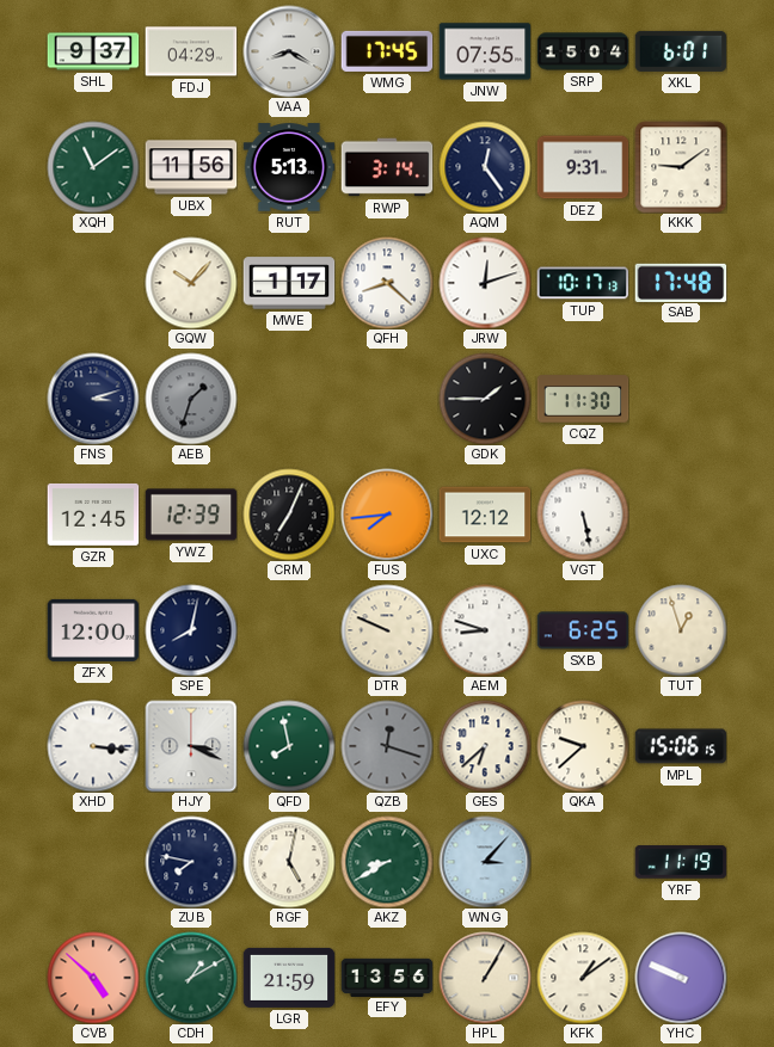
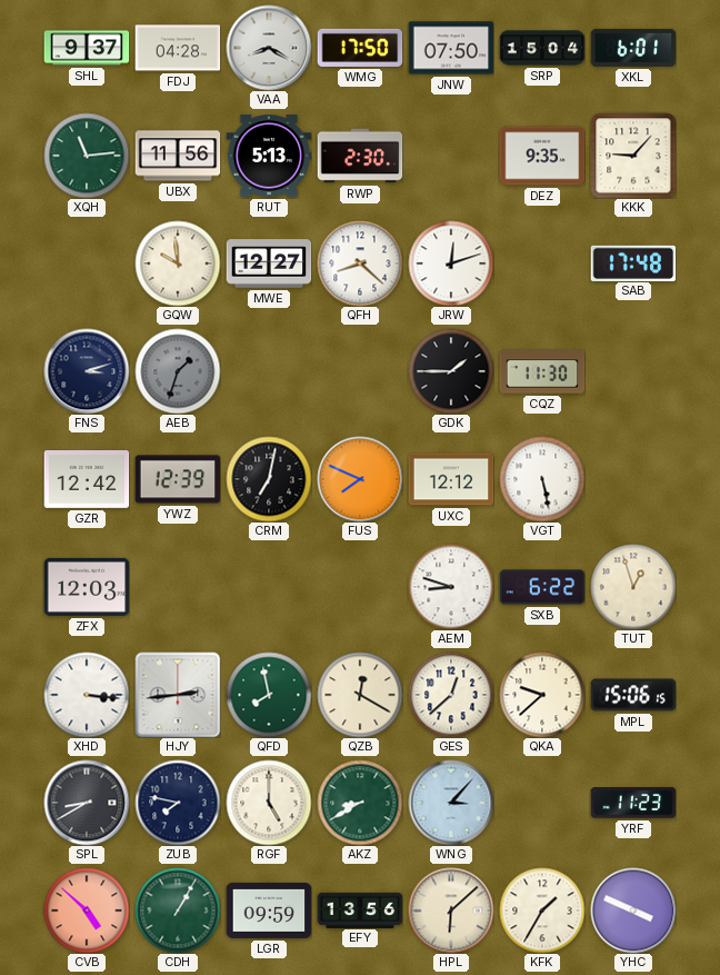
FDJ: 04:29 -> 04:28
WMG: 17:45 -> 17:50
JNW: 07:55 -> 07:50
XQH: 11:09 -> 11:14
RWP: 3:14 -> 2:30
AQM: 12:24 -> none
DEZ: 9:31 -> 9:35
KKK: 9:09 -> 9:07
GQW: 10:07 -> 9:59
MWE: 1:17 -> 12:27
TUP: 10:17 -> none
GZR: 12:45 -> 12:42
CRM: 7:04 -> 7:02
FUS: 7:44 -> 7:49
ZFX: 12:00 -> 12:03
SPE: 8:02 -> none
DTR: 9:49 -> none
SXB: 6:25 -> 6:22
HJY: 3:19 -> 2:44
QZB: 12:18 -> 12:20
QZB dial: grey -> cream
GES: 6:38 -> 12:38
SPL: none -> 8:40
RGF: 5:02 -> 5:00
YRF: 11:19 -> 11:23
CDH: 1:10 -> 1:05
LGR: 21:59 -> 09:59
HPL: 1:05 -> 6:08
KFK: 1:09 -> 1:35
YHC: 9:49 -> 3:49
